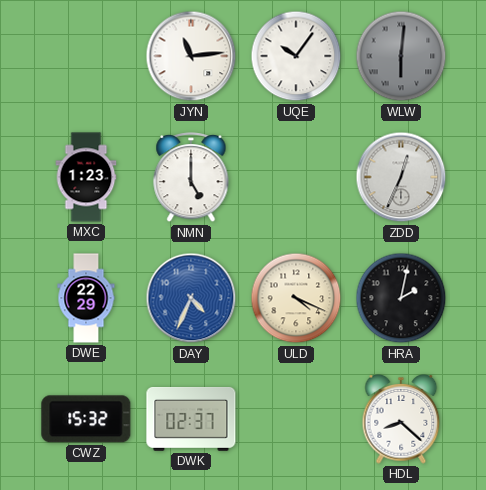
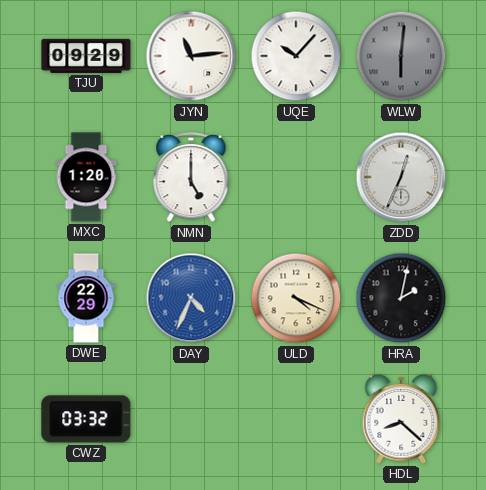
TJU: none -> 09:29
UQE: 10:06 -> 10:07
MXC: 1:23 -> 1:20
CWZ: 15:32 -> 03:32
DWK: 02:37 -> none
